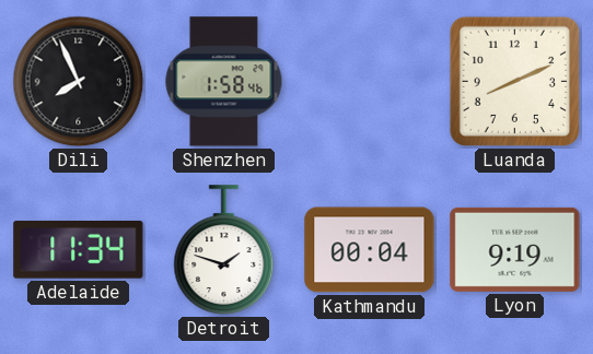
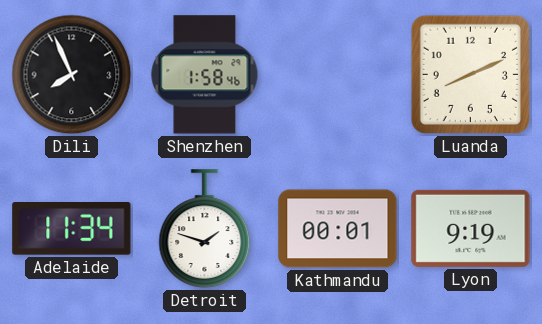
Kathmandu: 00:04 -> 00:01
